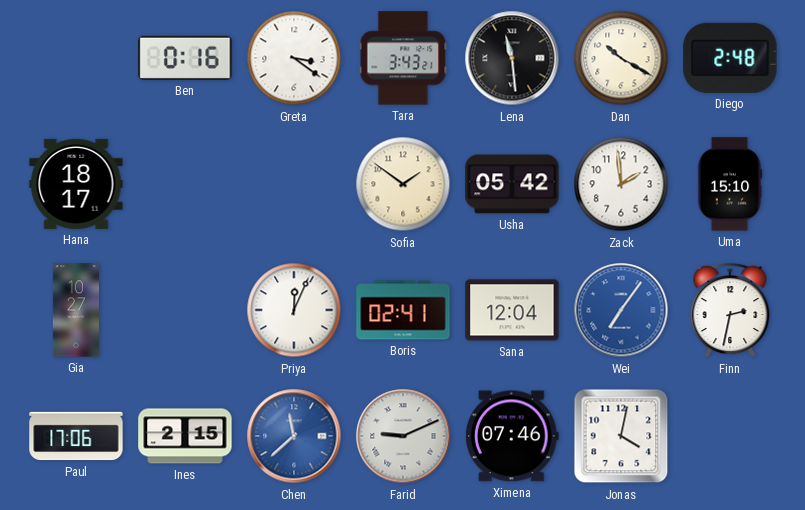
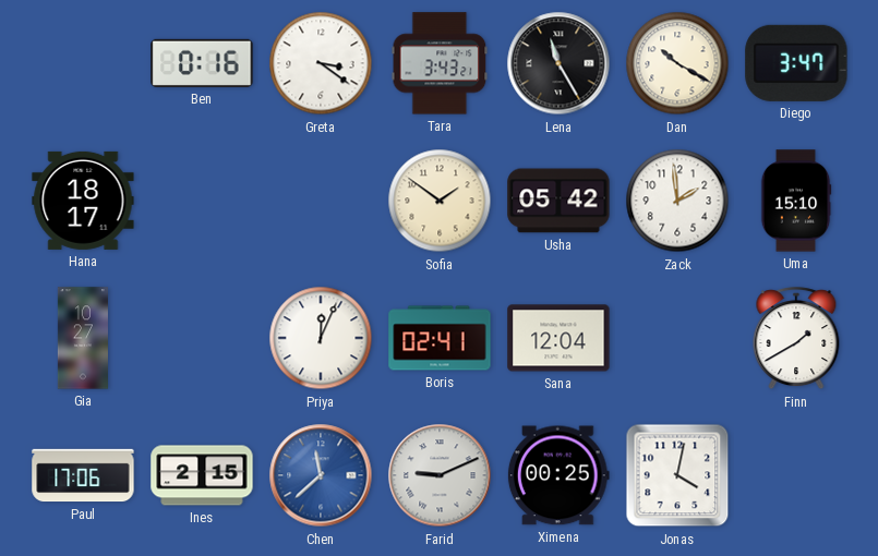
Lena: 11:29 -> 11:25
Diego: 2:48 -> 3:47
Wei: 7:06 -> none
Finn: 2:32 -> 1:40
Ximena: 07:46 -> 00:25
